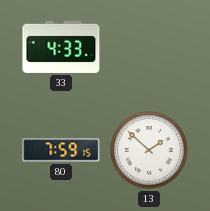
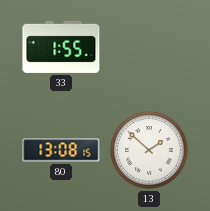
33: 4:33 -> 1:55
80: 7:59 -> 13:08
